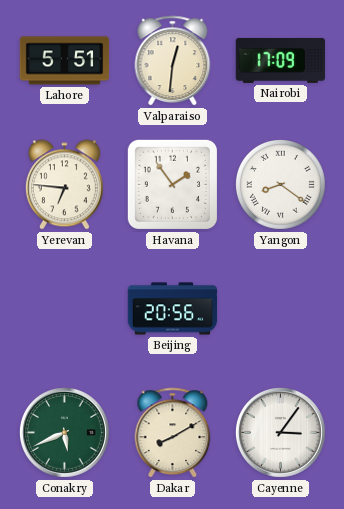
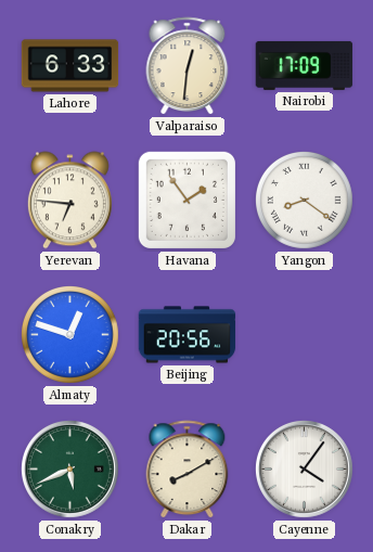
Lahore: 5:51 -> 6:33
Almaty: none -> 12:48
Cayenne: 3:06 -> 4:06
